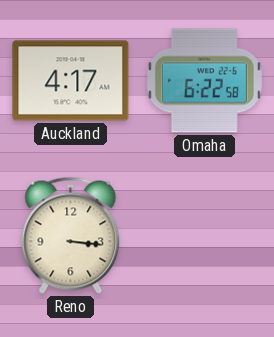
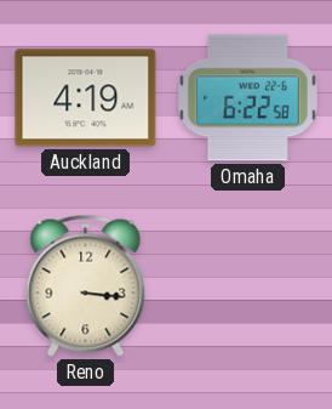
Auckland: 4:17 -> 4:19
